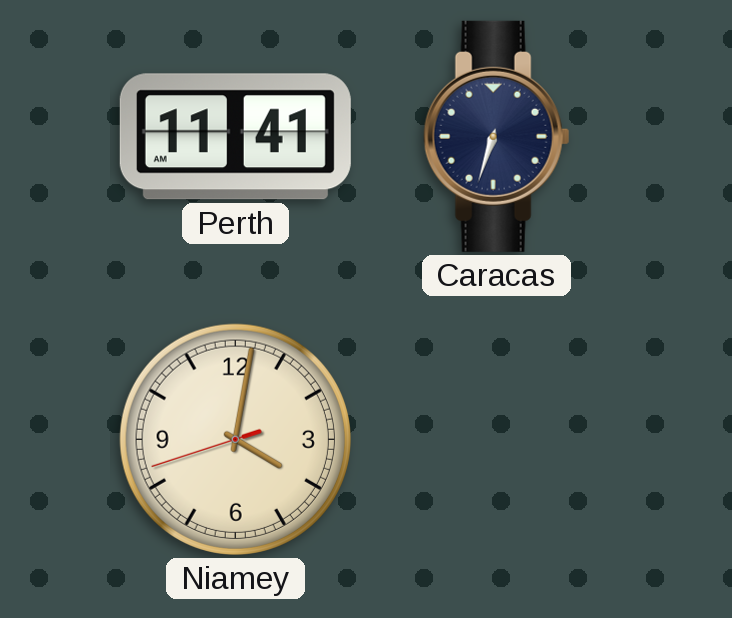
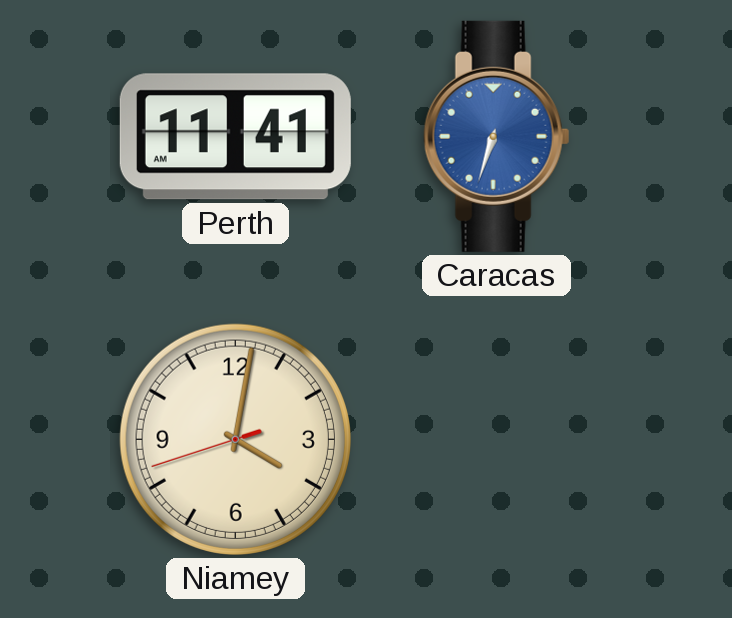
Caracas dial: navy -> blue
